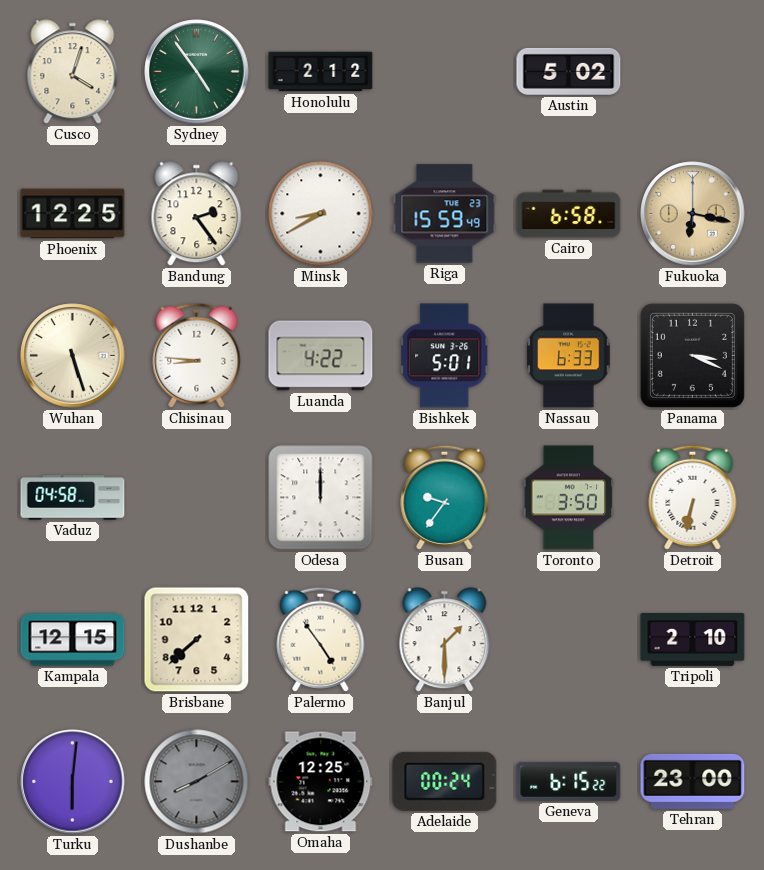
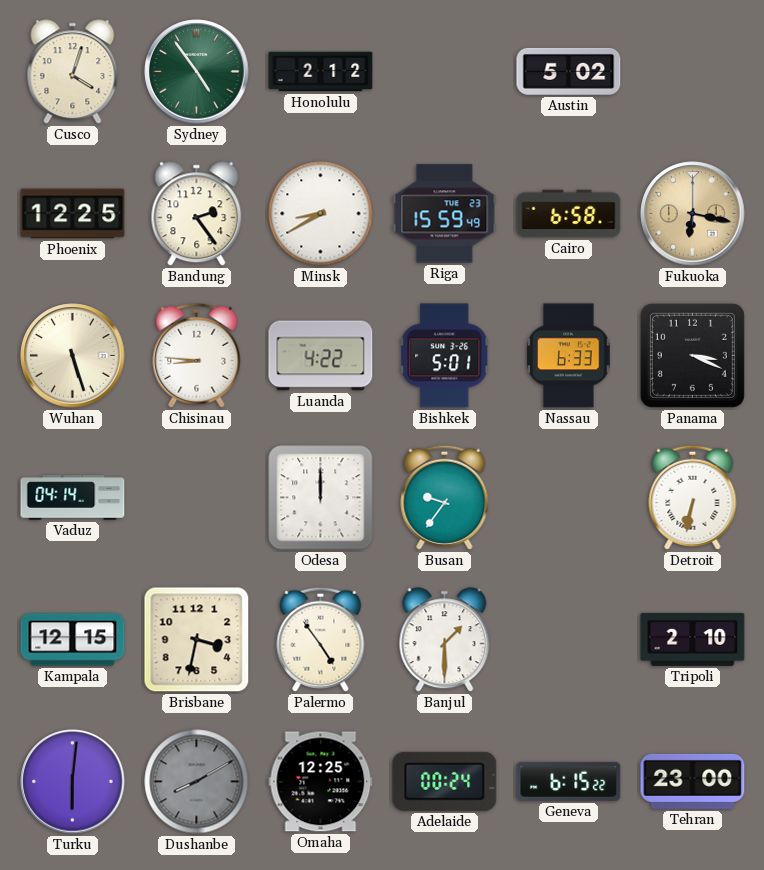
Vaduz: 04:58 -> 04:14
Toronto: 3:50 -> none
Brisbane: 7:38 -> 3:32
